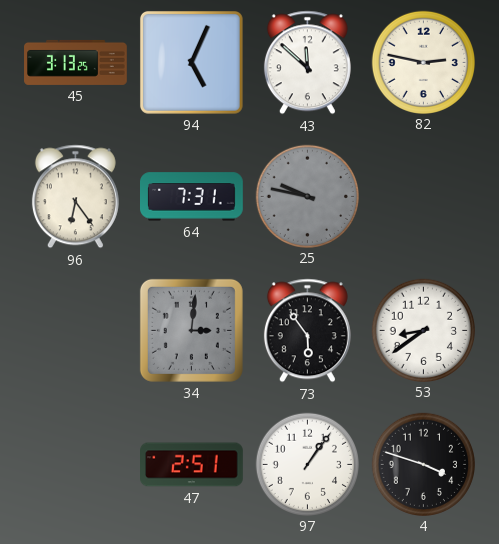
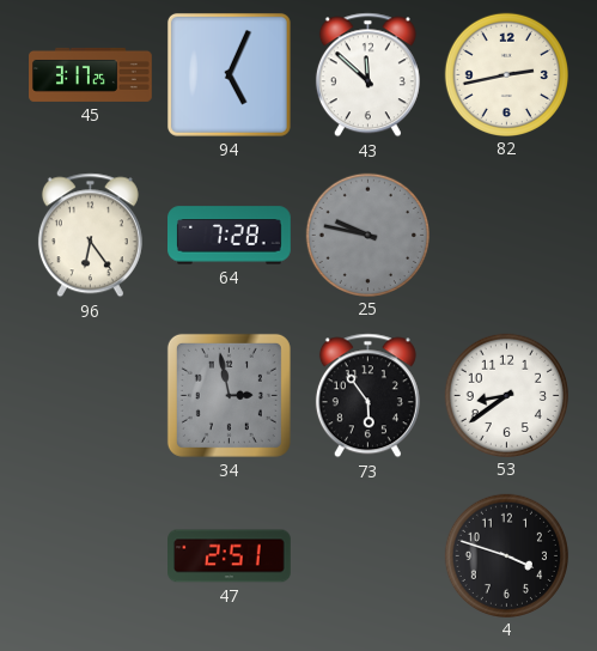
45: 3:13 -> 3:17
82: 2:47 -> 2:43
64: 7:31 -> 7:28
34: 3:01 -> 2:58
97: 1:06 -> none
